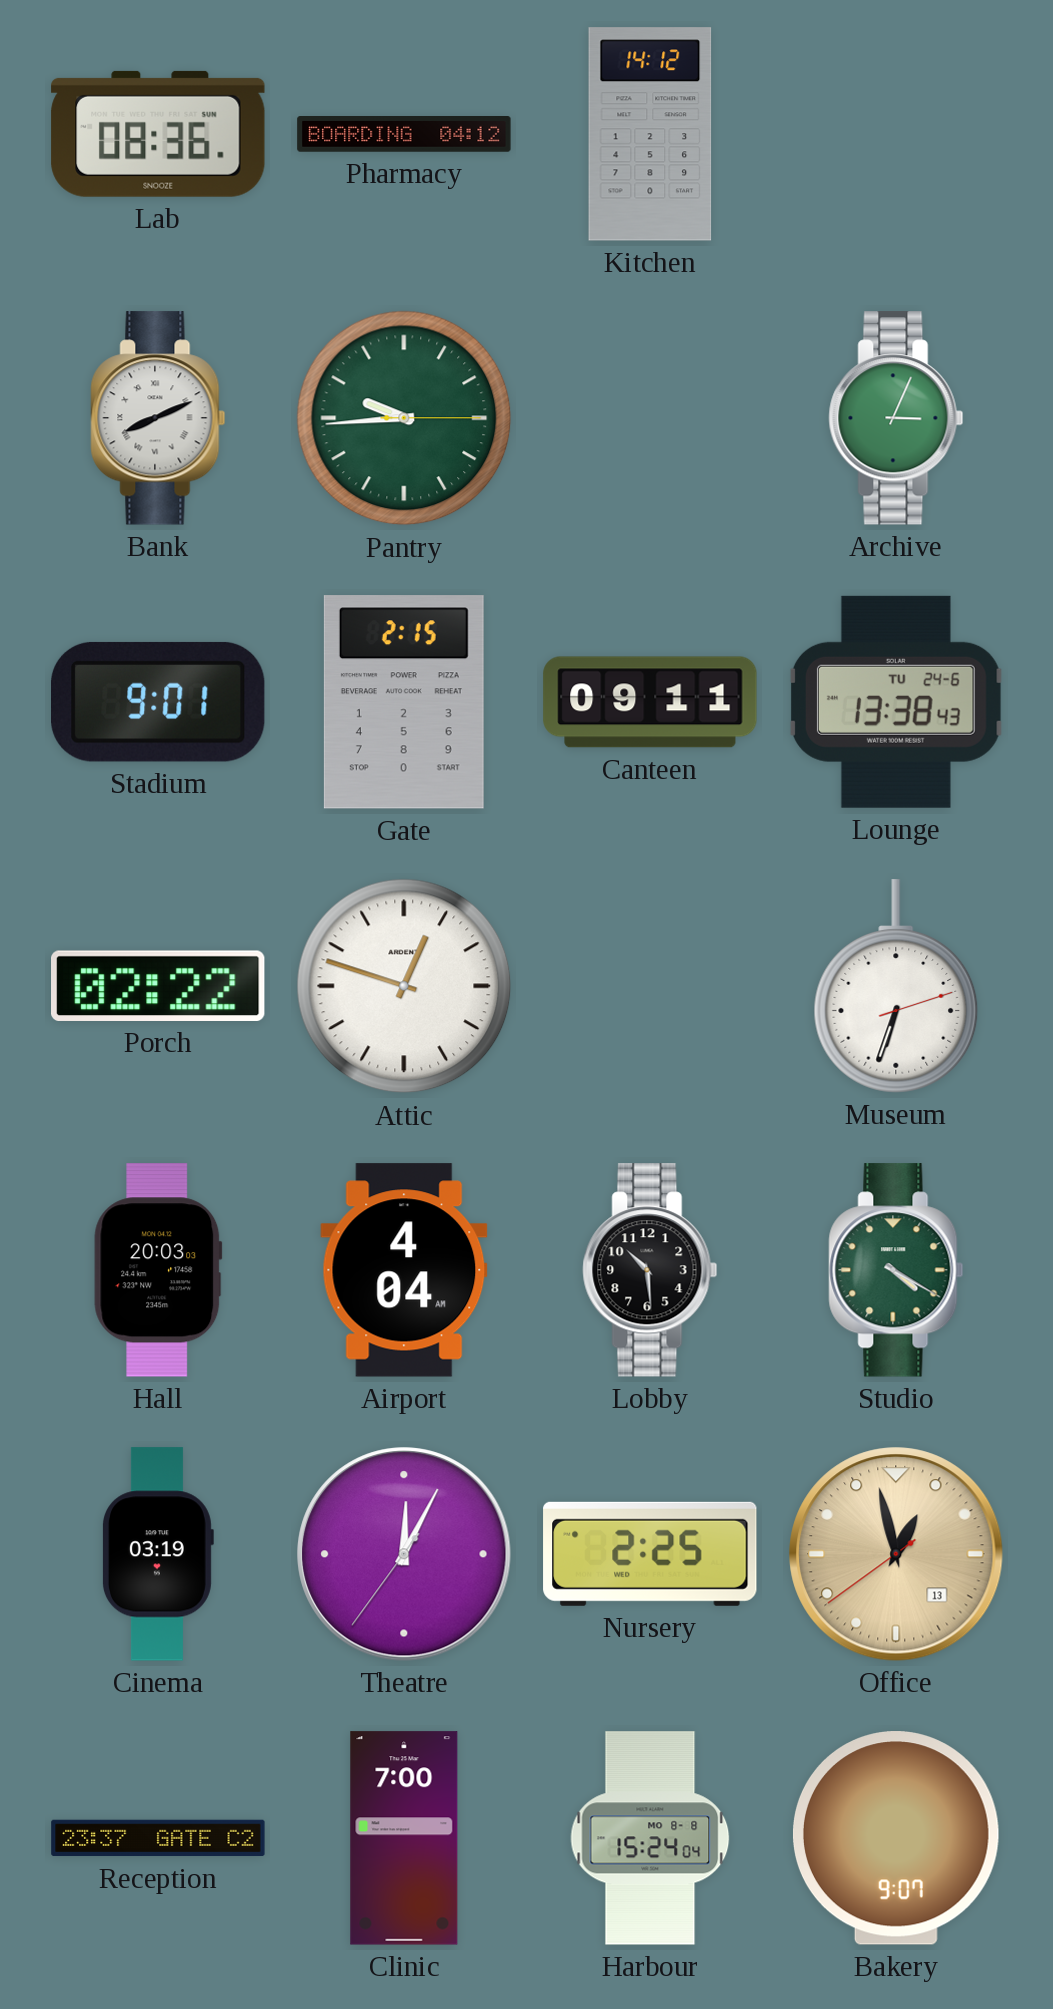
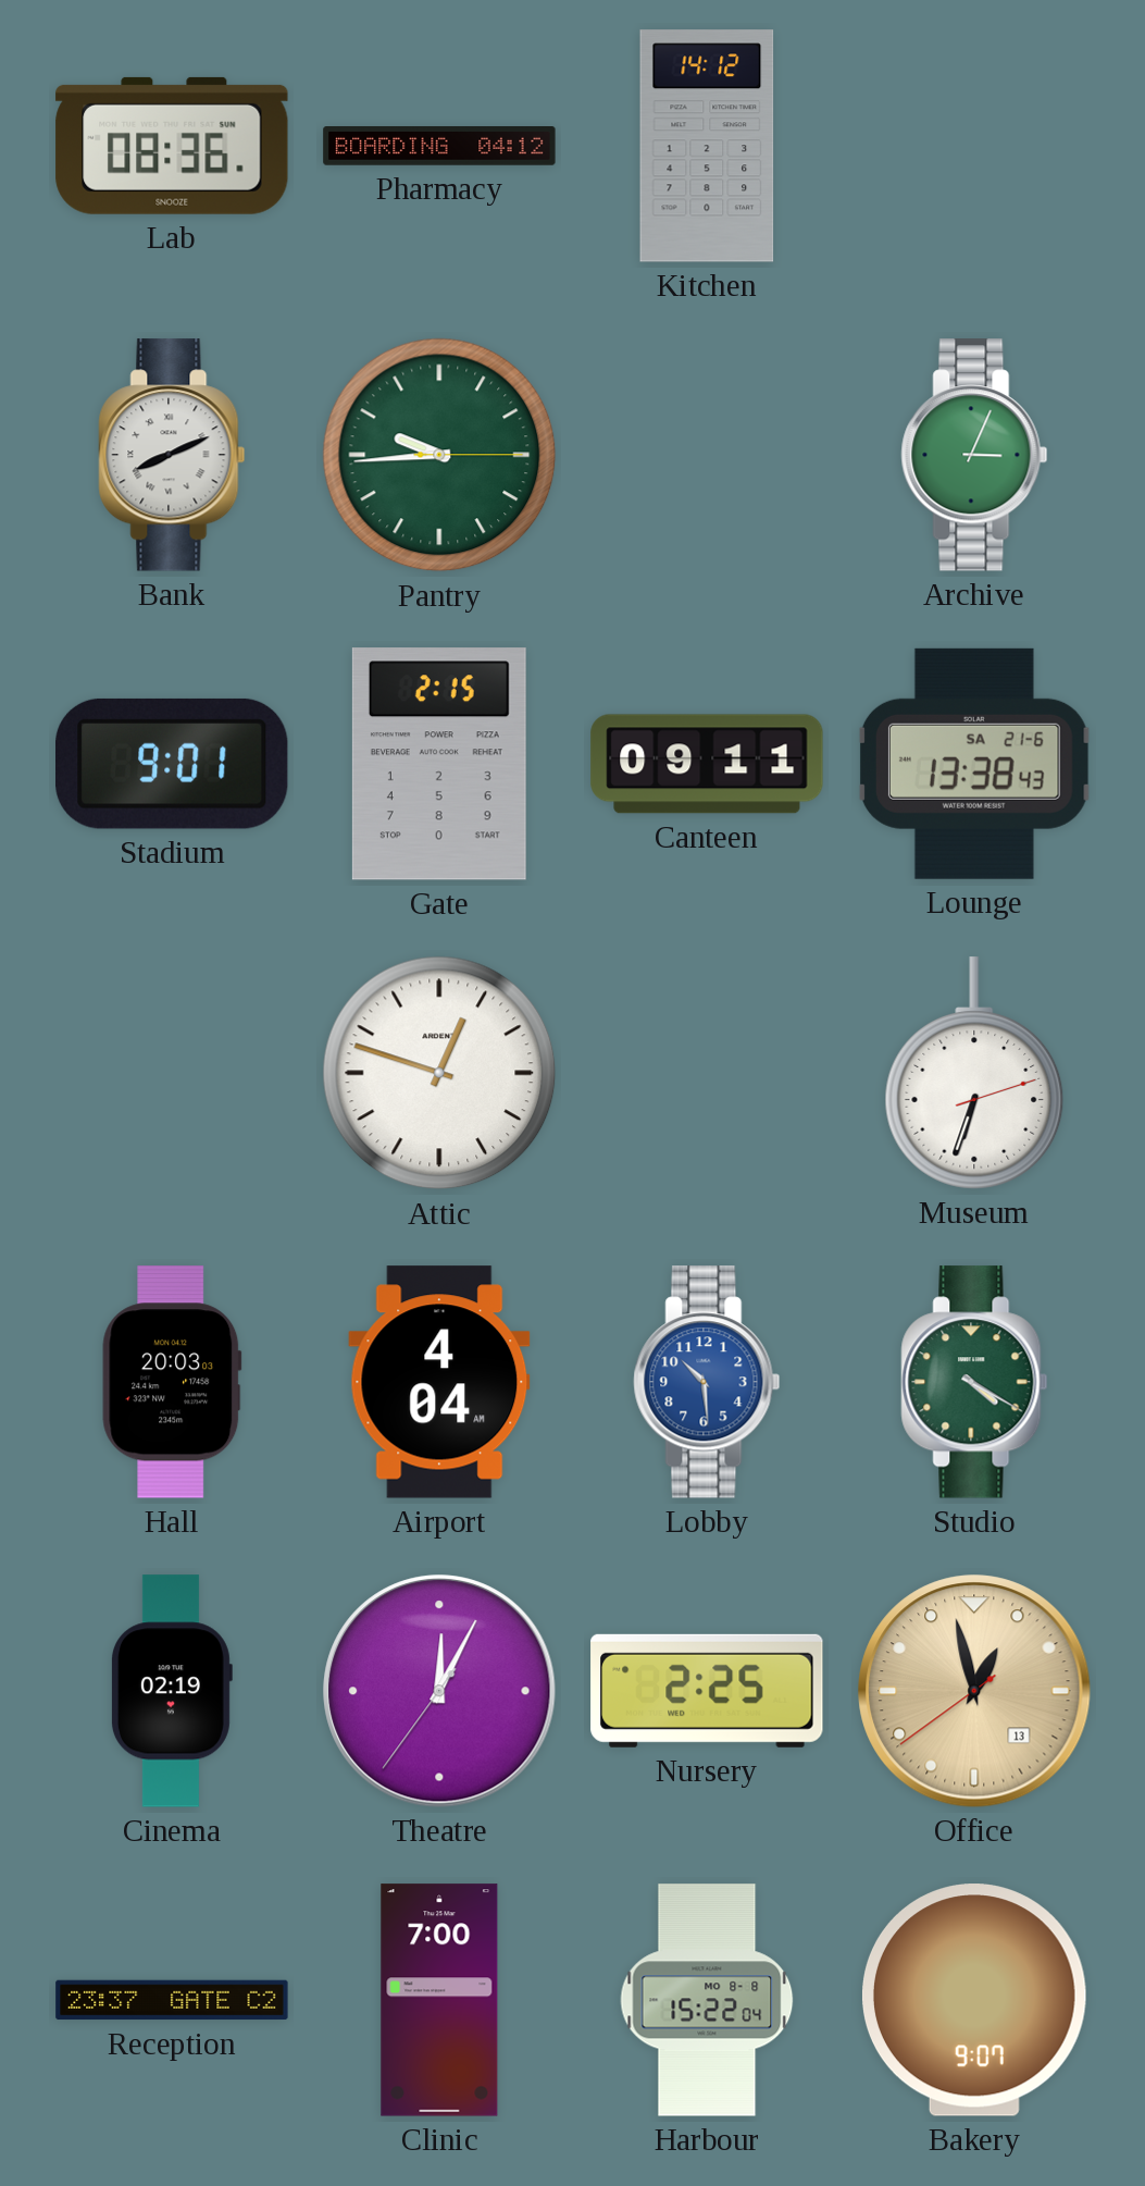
Lounge date: TU 24-6 -> SA 21-6
Porch: 02:22 -> none
Lobby dial: black -> blue
Cinema: 03:19 -> 02:19
Harbour: 15:24 -> 15:22
